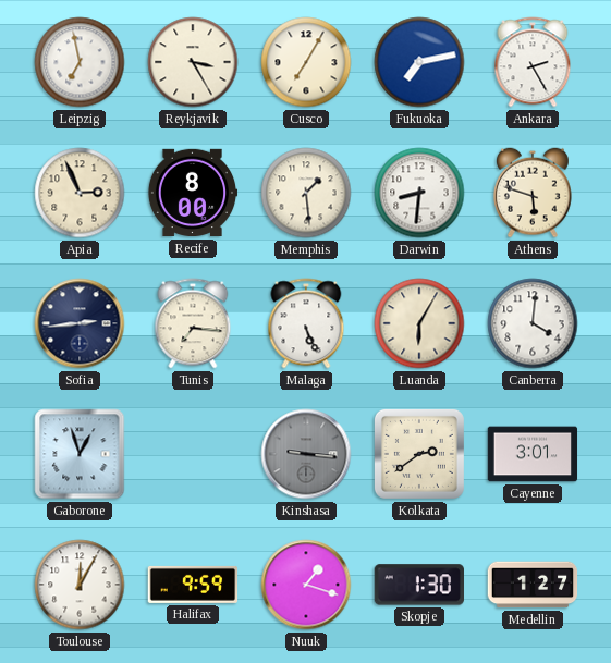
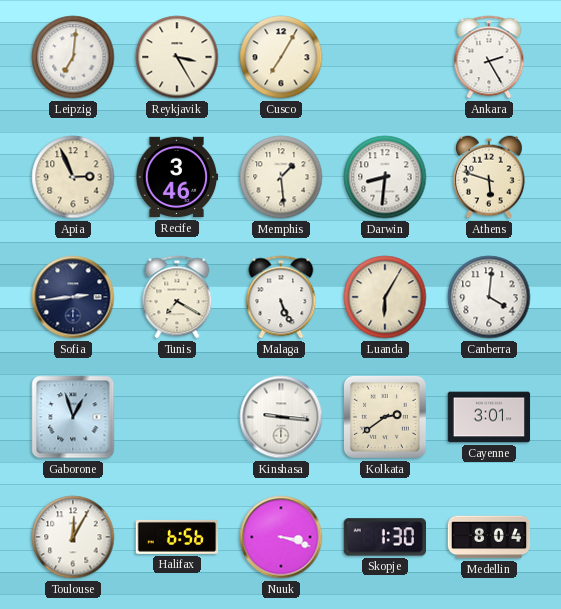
Leipzig: 6:58 -> 7:01
Fukuoka: 7:13 -> none
Recife: 8:00 -> 3:46
Tunis: 7:16 -> 7:20
Kinshasa dial: grey -> white
Halifax: 9:59 -> 6:56
Nuuk: 1:18 -> 3:18
Medellin: 1:27 -> 8:04
